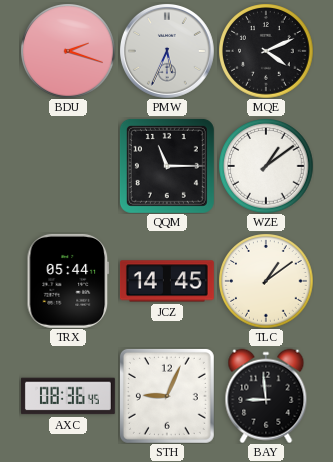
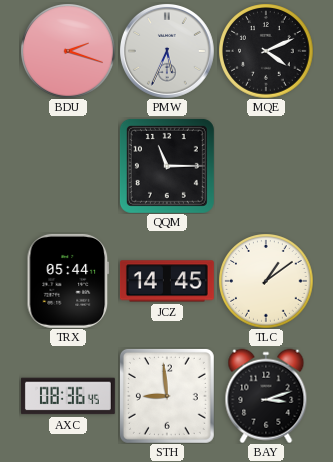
WZE: 1:09 -> none
STH: 9:04 -> 8:59
BAY: 8:59 -> 3:12
